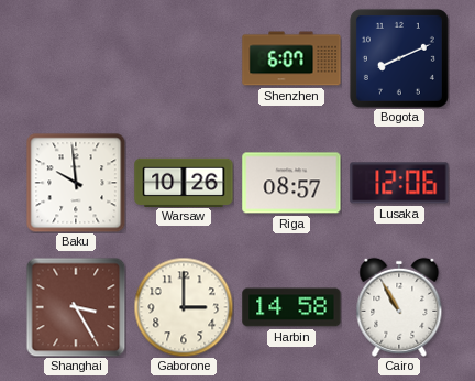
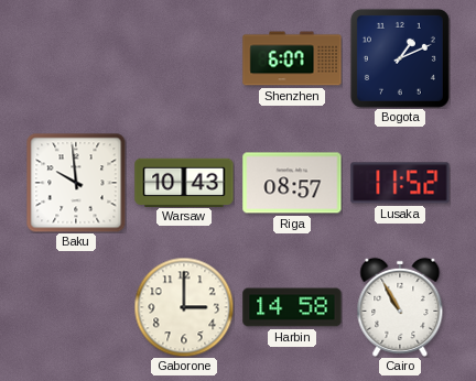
Bogota: 8:11 -> 1:11
Warsaw: 10:26 -> 10:43
Lusaka: 12:06 -> 11:52
Shanghai: 3:25 -> none
